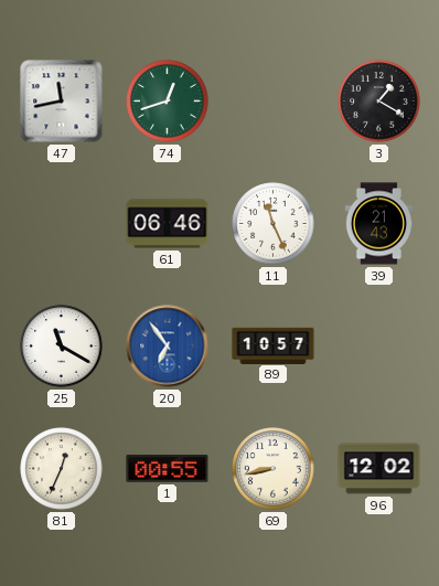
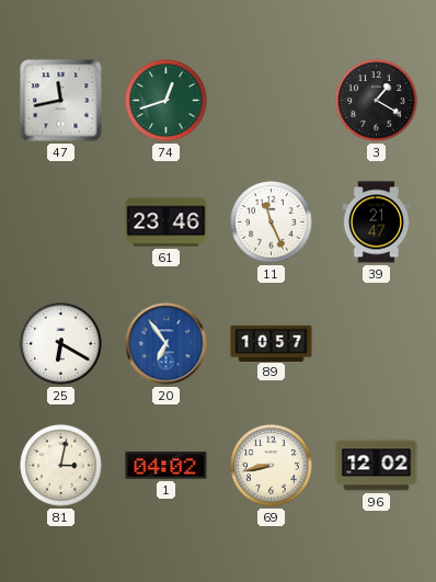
61: 06:46 -> 23:46
39: 21:43 -> 21:47
25: 11:20 -> 6:20
81: 12:34 -> 3:02
1: 00:55 -> 04:02
